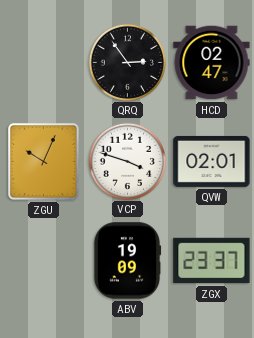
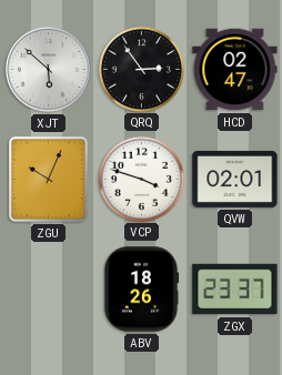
XJT: none -> 5:52
ABV: 19:09 -> 18:26
